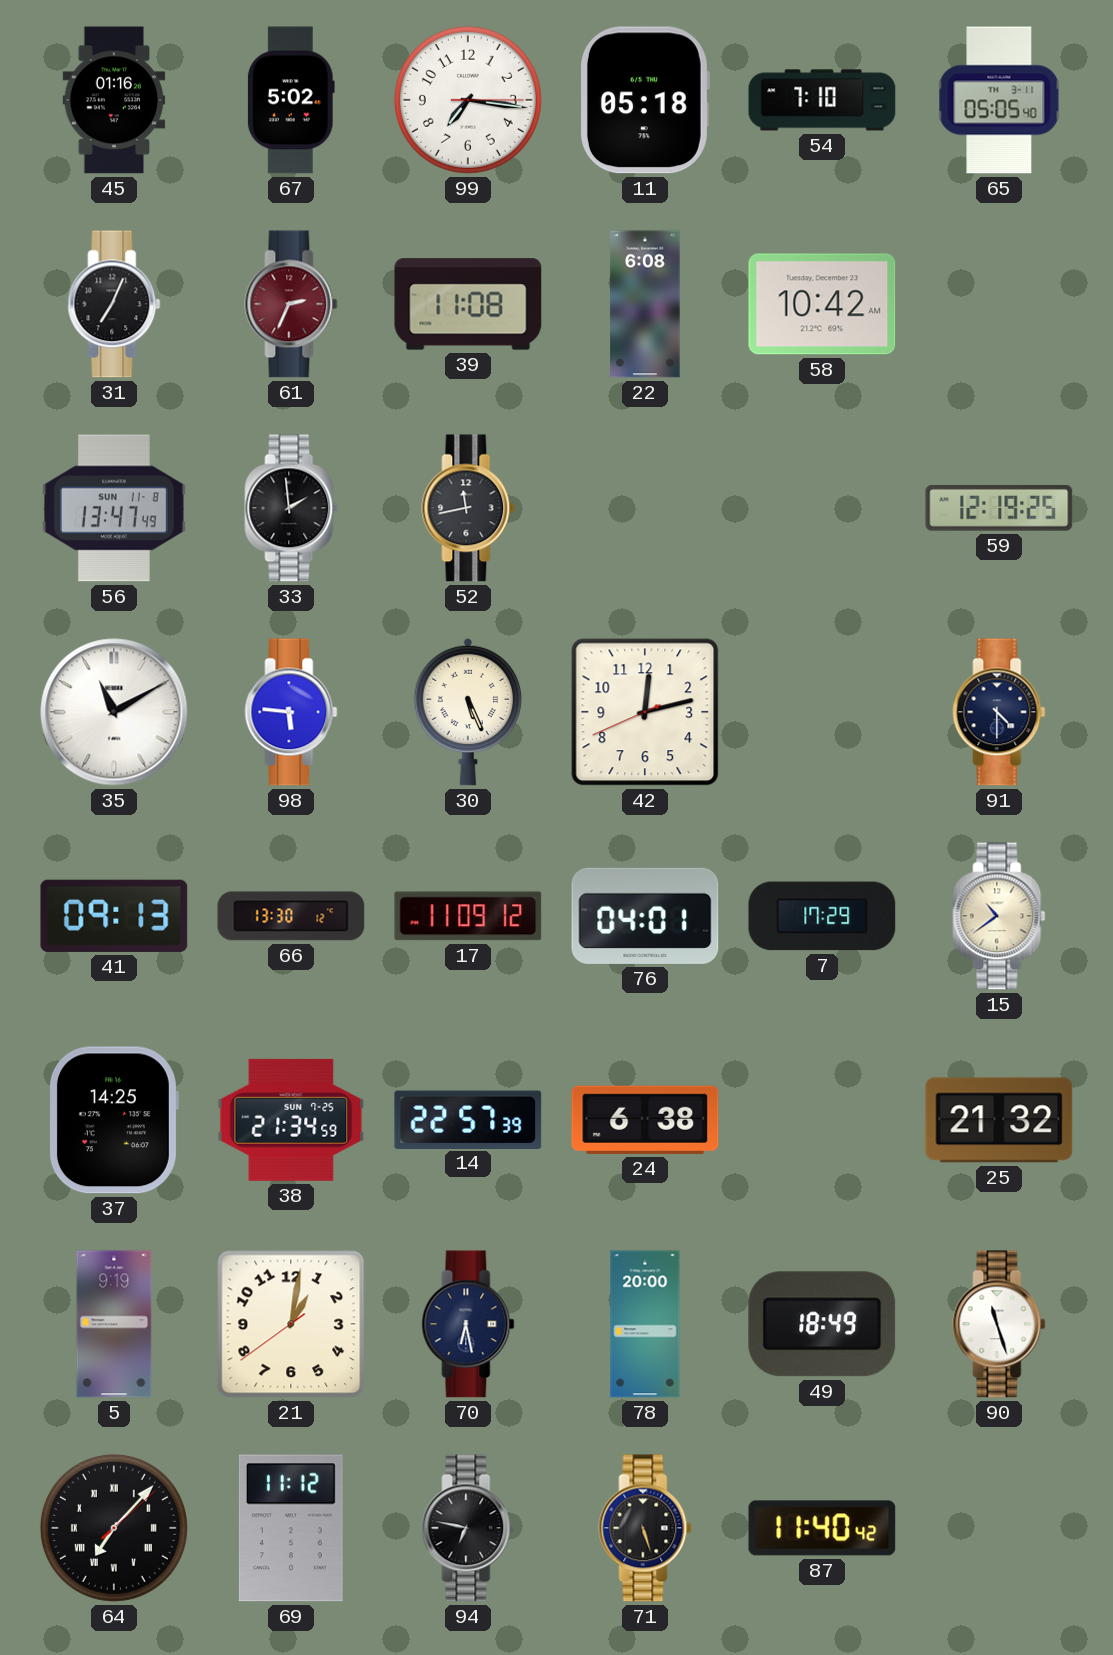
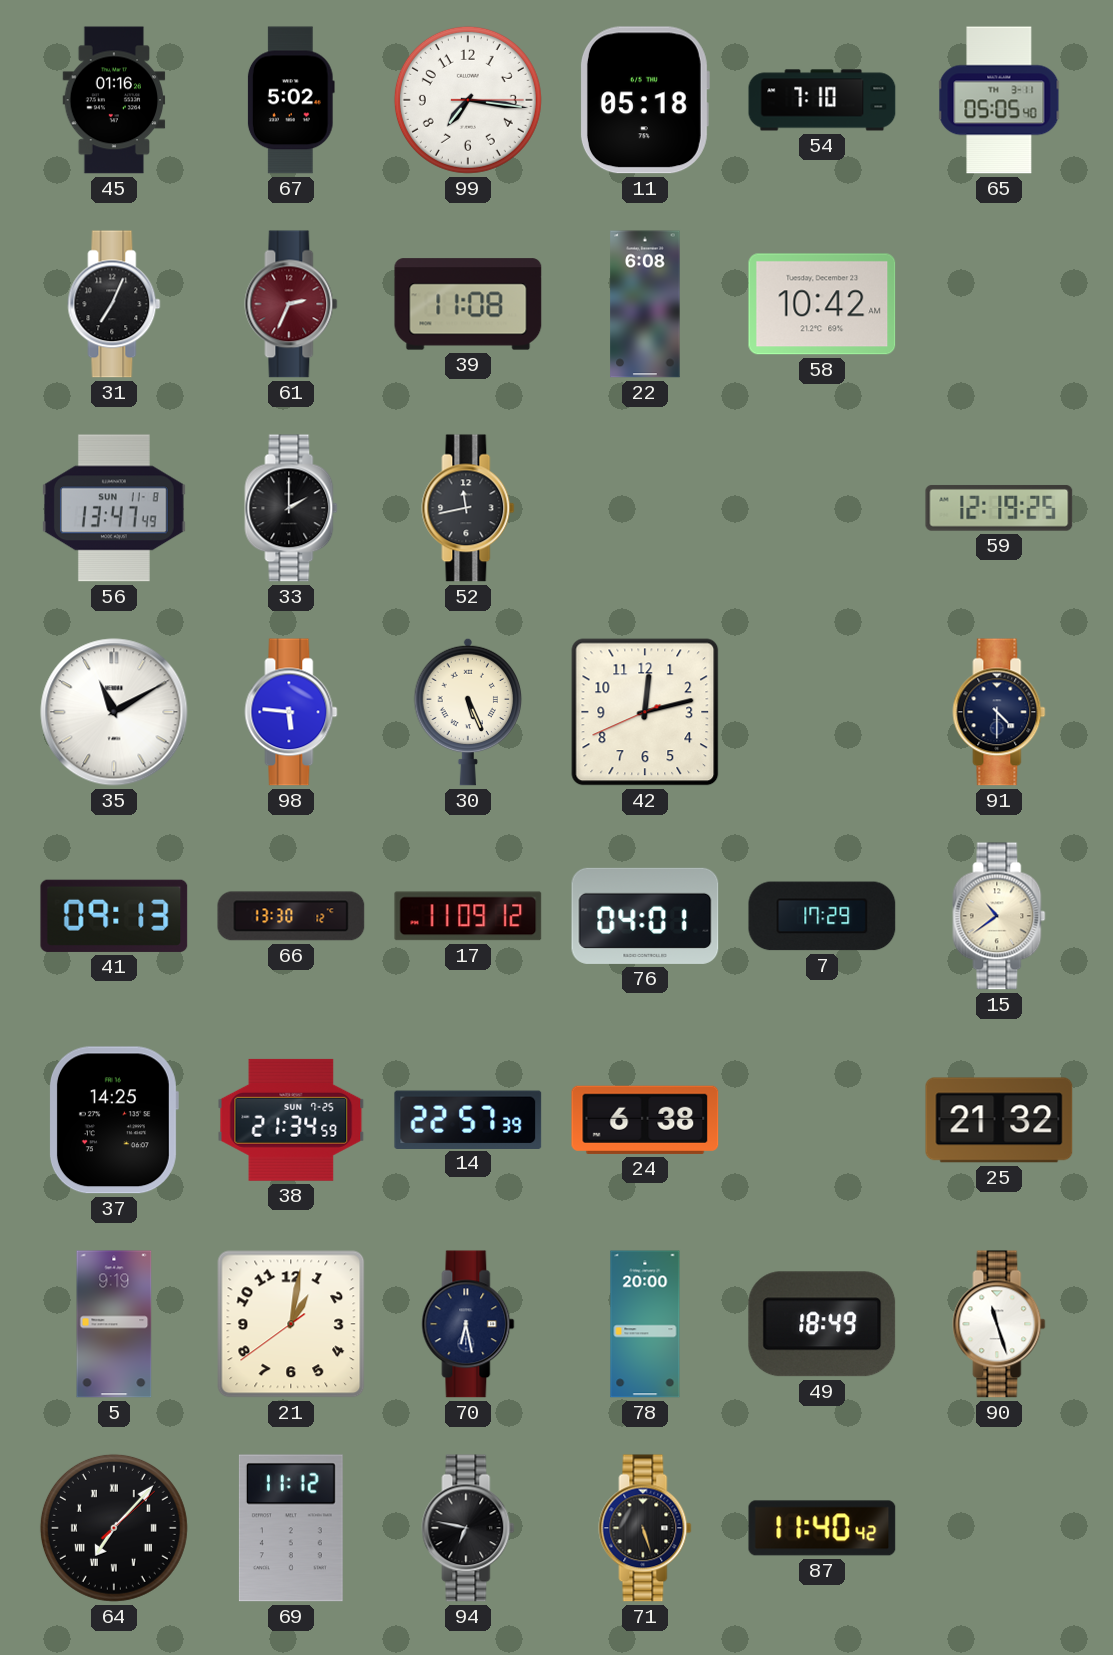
33: 1:59 -> 2:00
